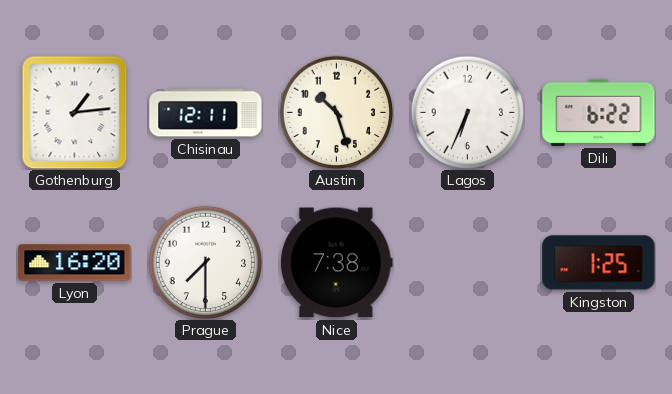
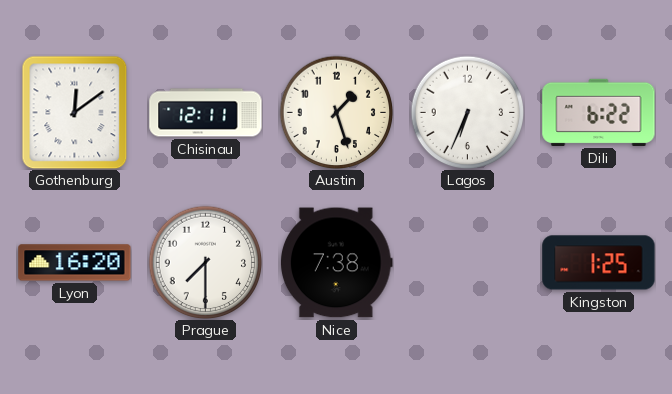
Gothenburg: 1:14 -> 12:09
Austin: 10:27 -> 1:27
